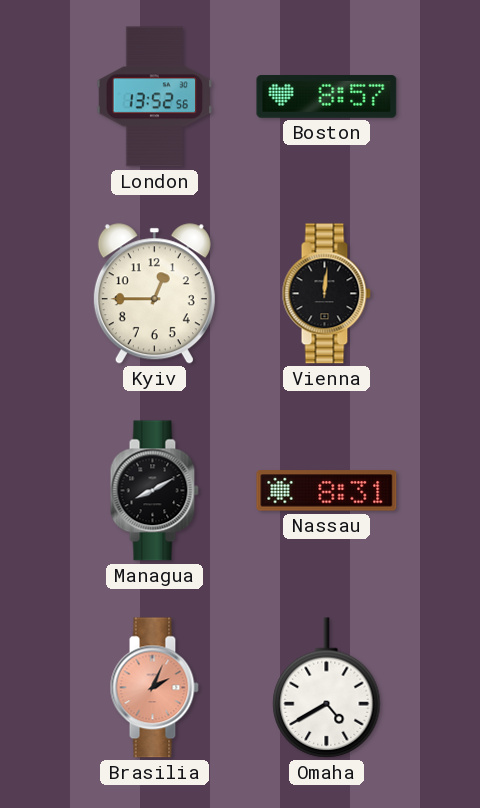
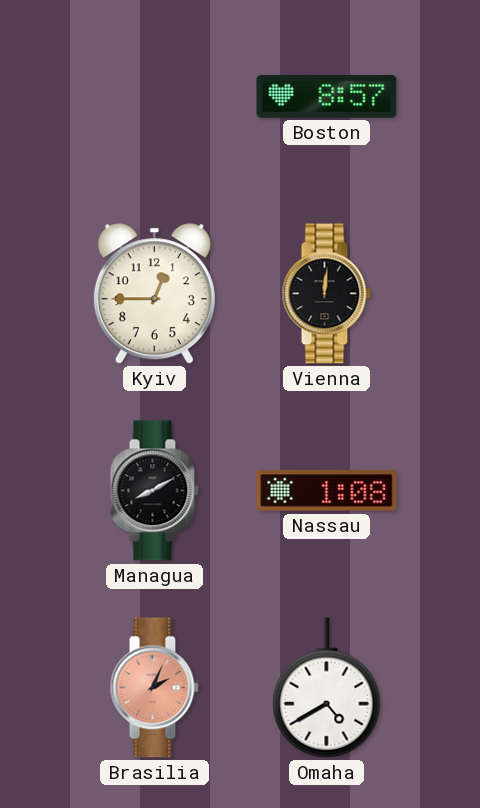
London: 13:52 -> none
Nassau: 8:31 -> 1:08
